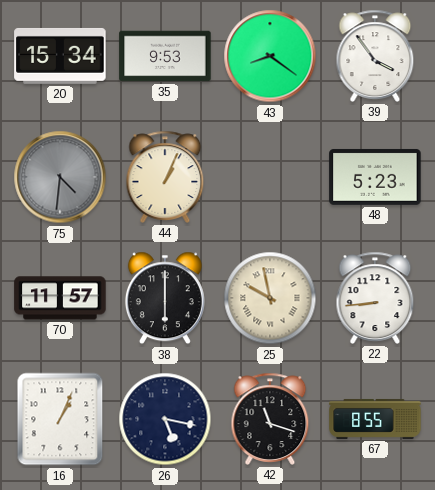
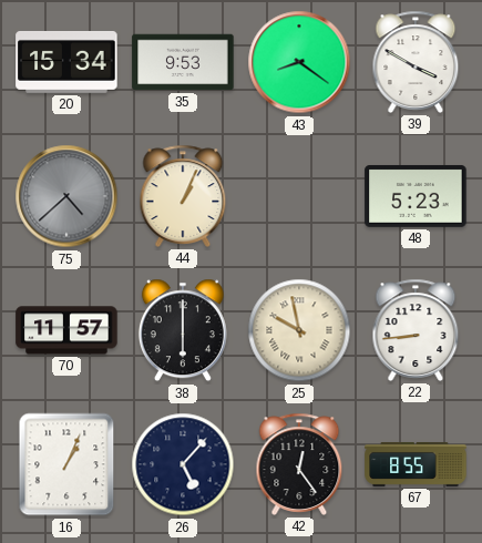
39: 3:54 -> 3:50
75: 4:31 -> 4:38
26: 5:17 -> 5:07
42: 11:18 -> 12:24
